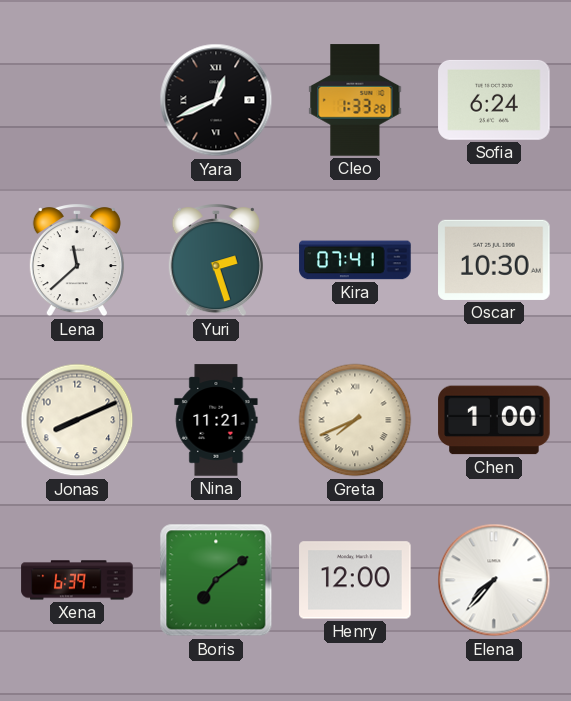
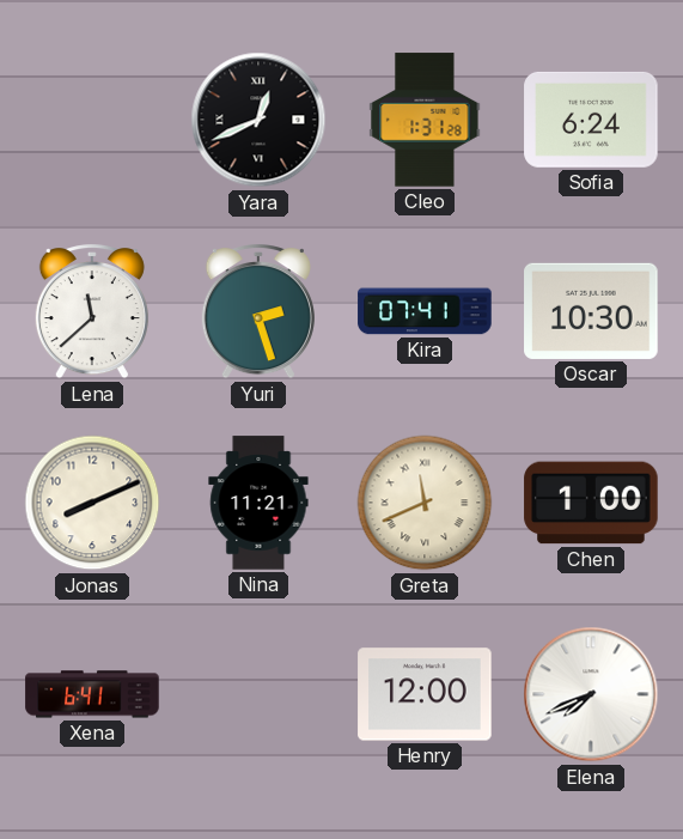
Cleo: 1:33 -> 1:31
Greta: 7:41 -> 11:41
Xena: 6:39 -> 6:41
Boris: 7:09 -> none
Elena: 7:37 -> 7:41
